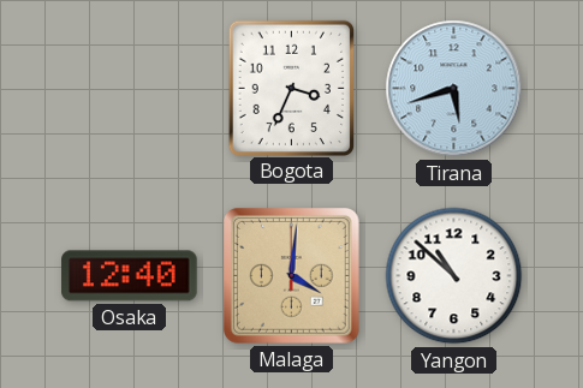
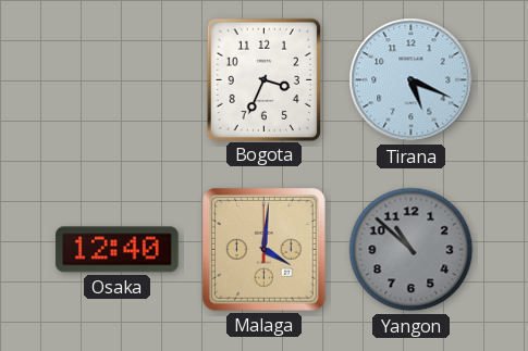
Tirana: 5:42 -> 5:19
Yangon dial: white -> grey
